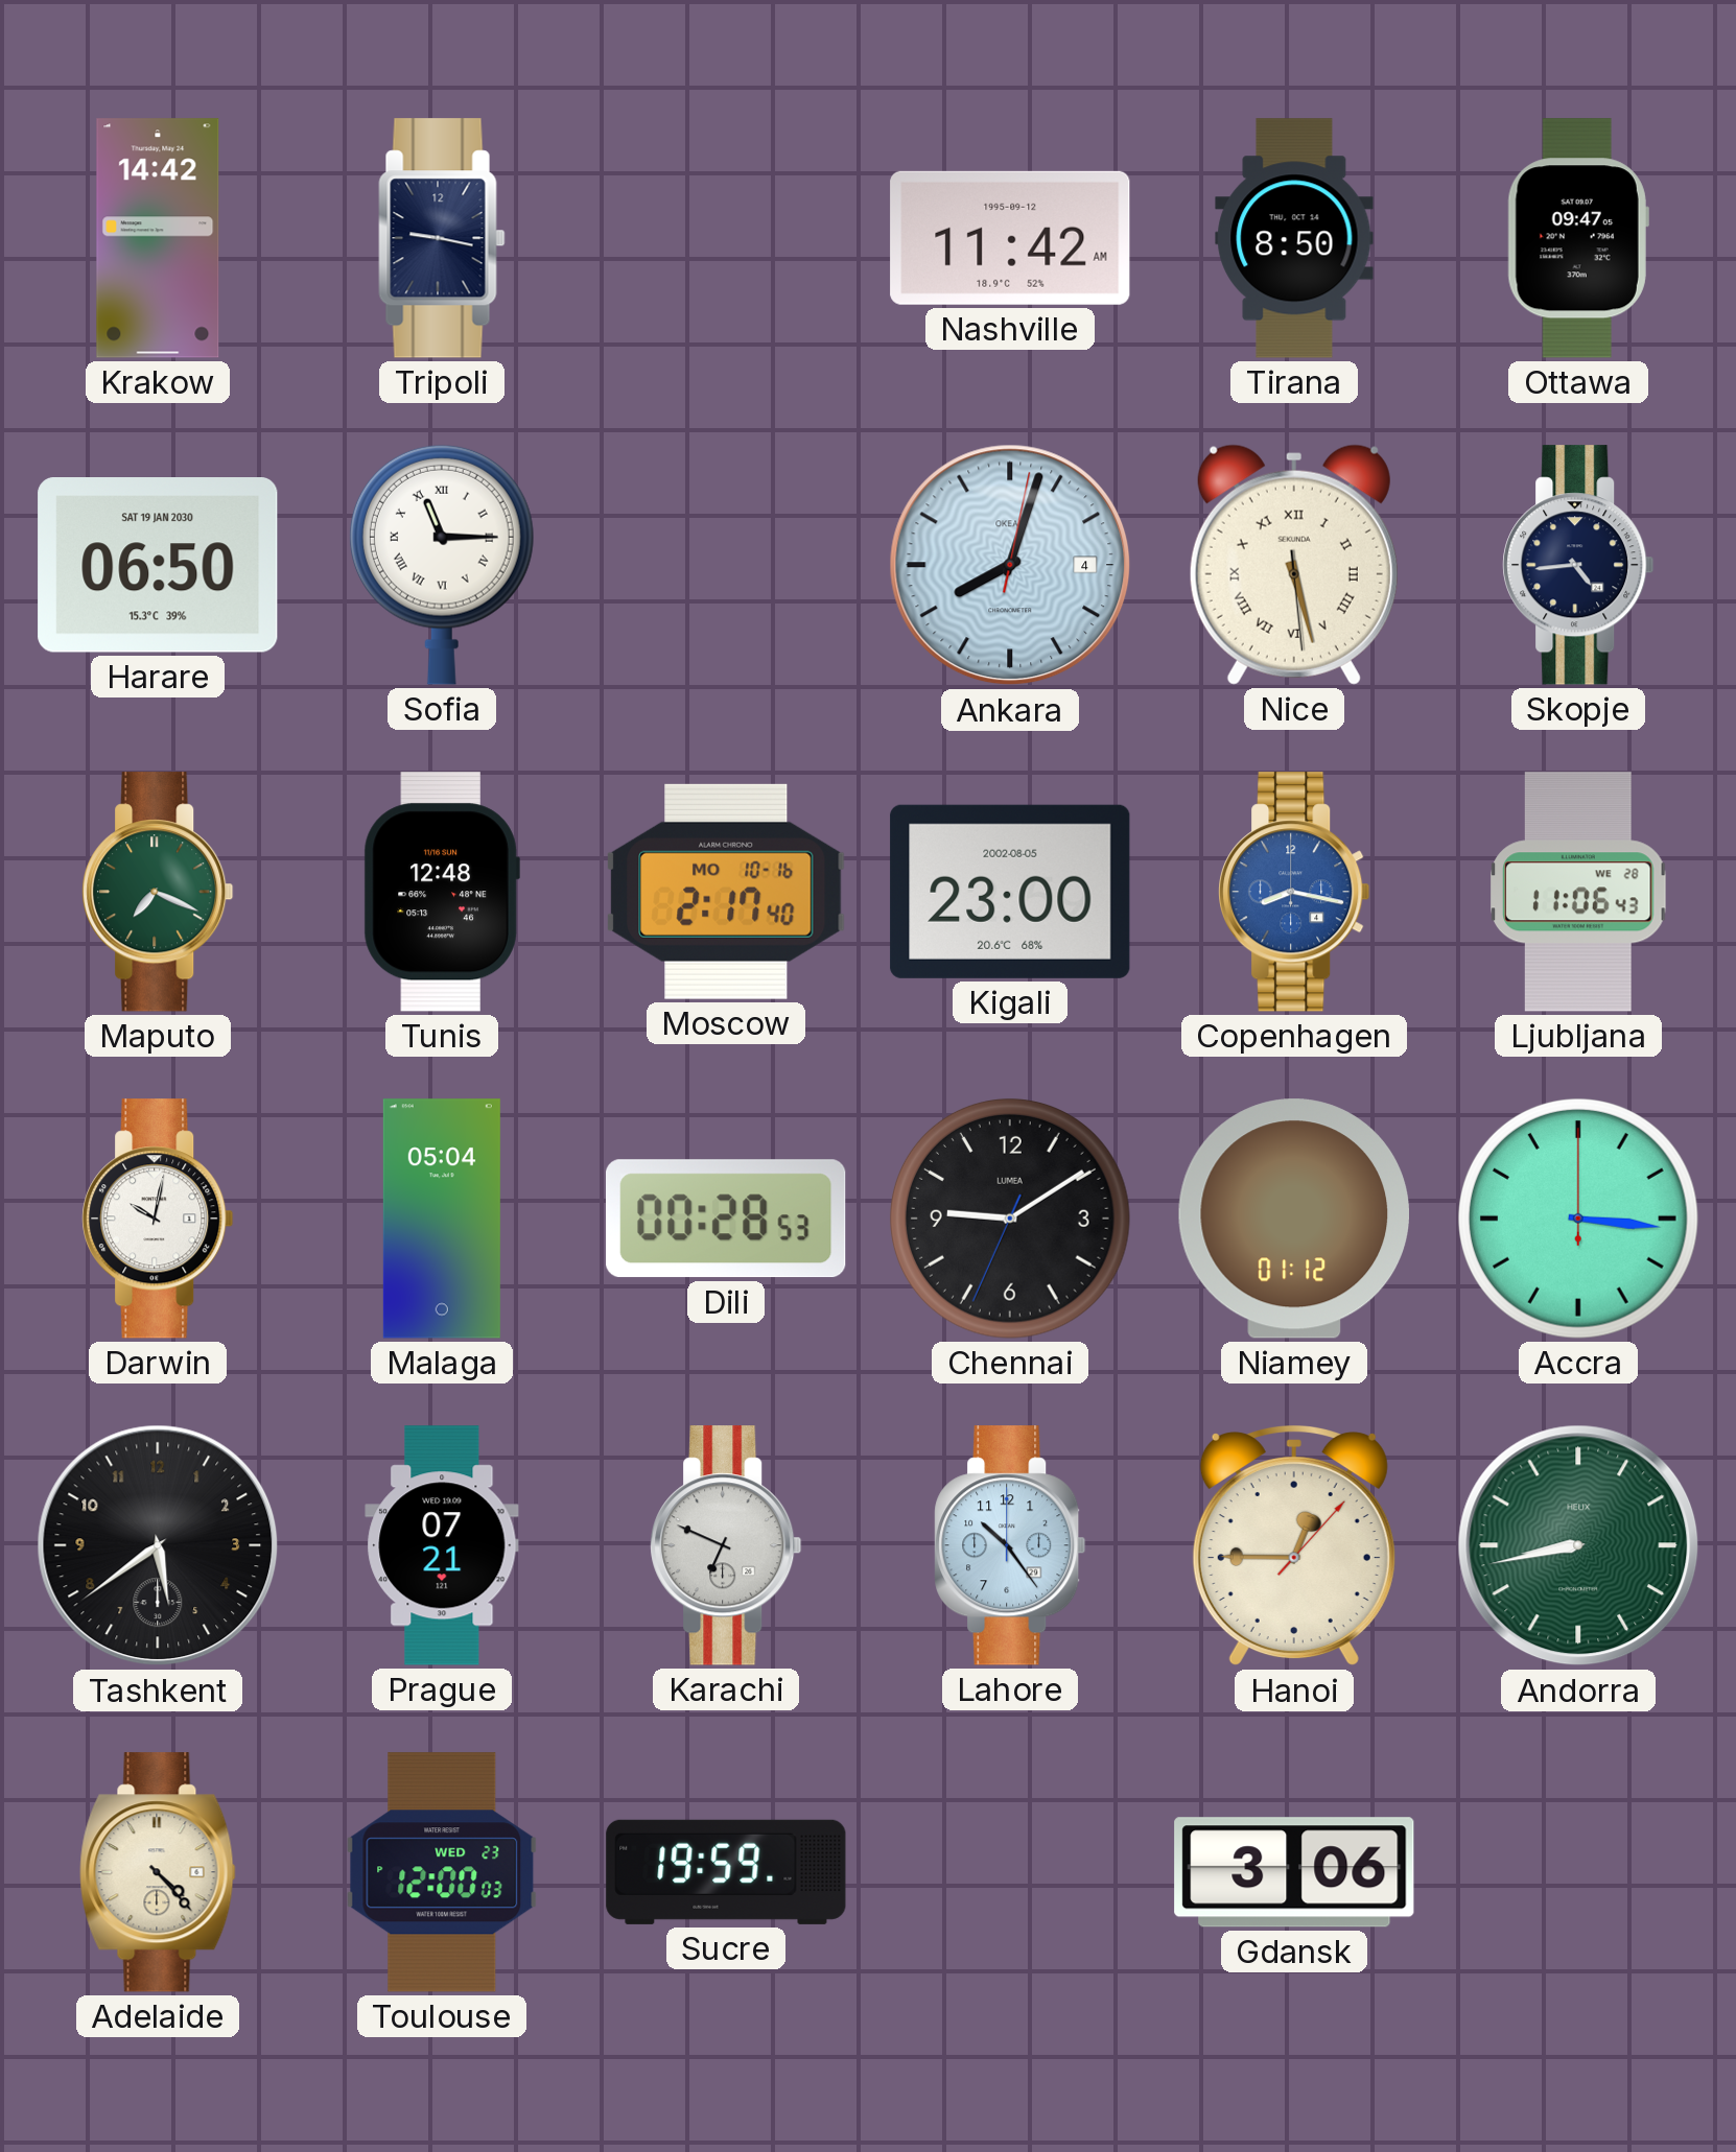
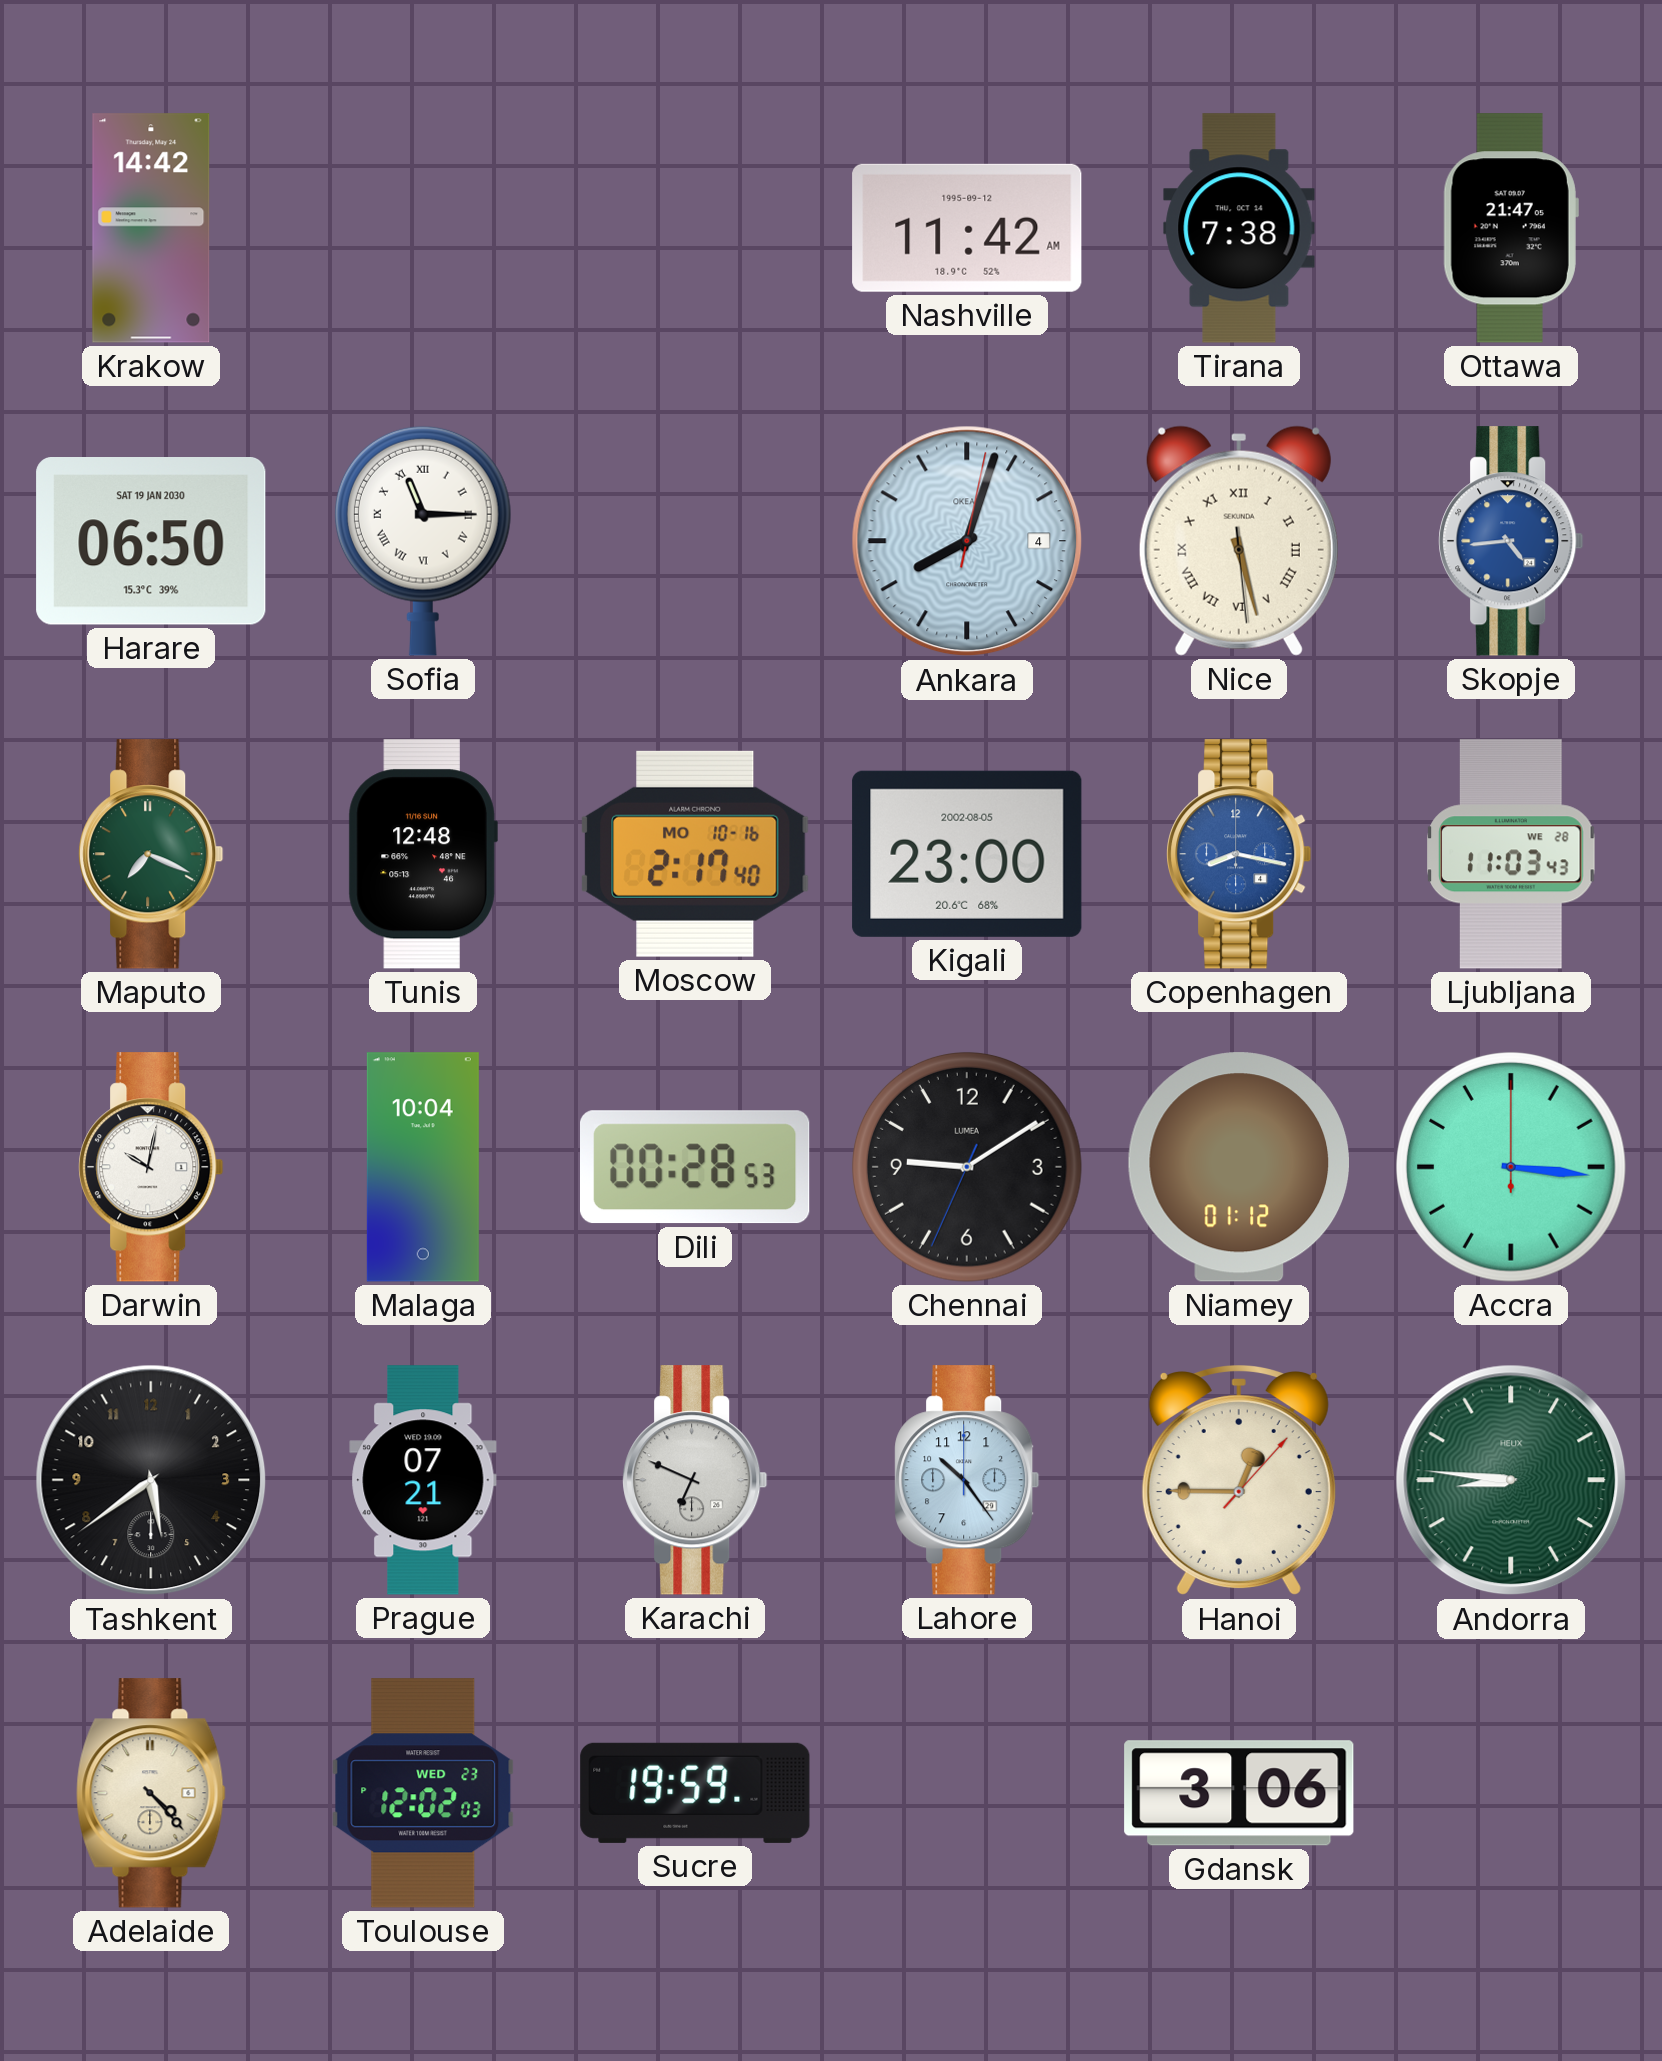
Tripoli: 9:17 -> none
Tirana: 8:50 -> 7:38
Ottawa: 09:47 -> 21:47
Skopje dial: navy -> blue
Ljubljana: 11:06 -> 11:03
Malaga: 05:04 -> 10:04
Andorra: 8:43 -> 8:46
Toulouse: 12:00 -> 12:02
